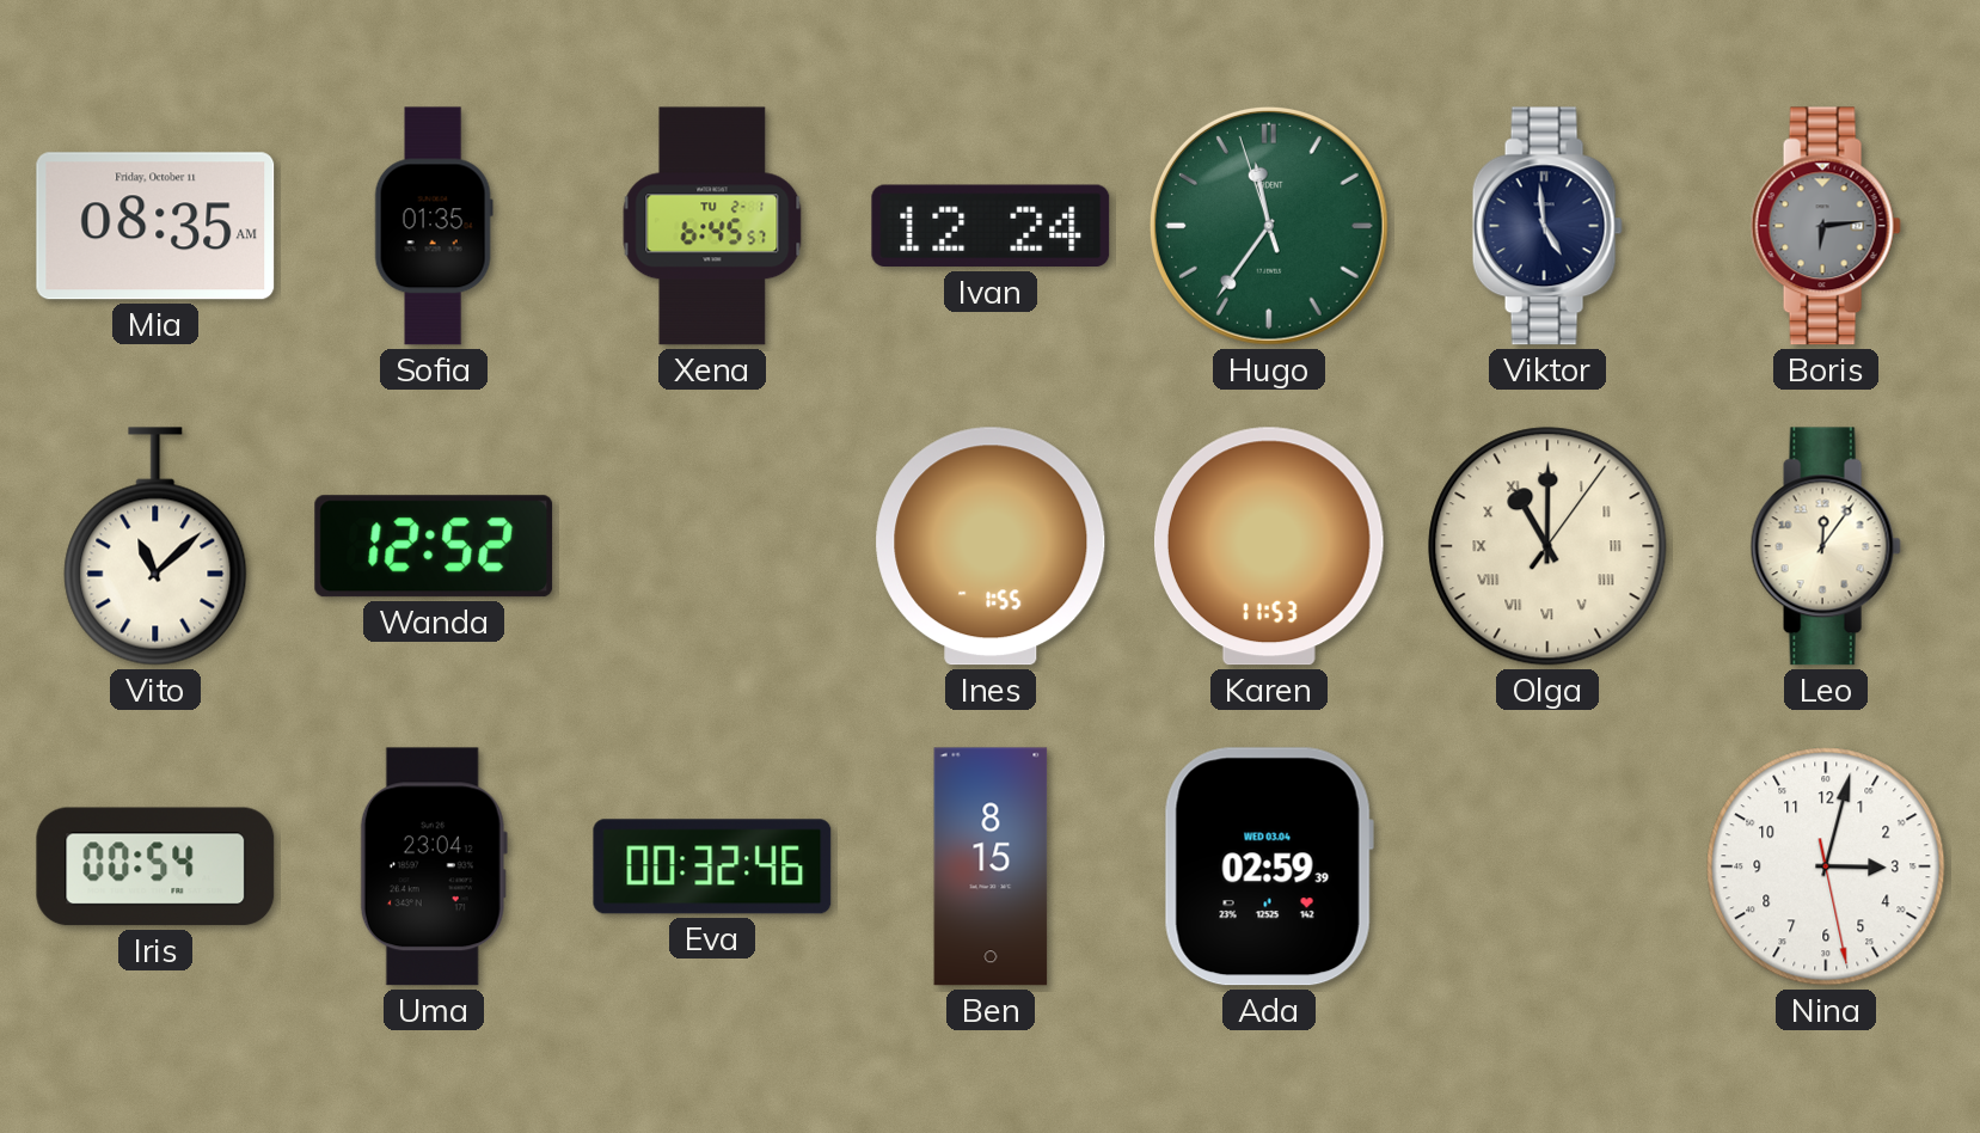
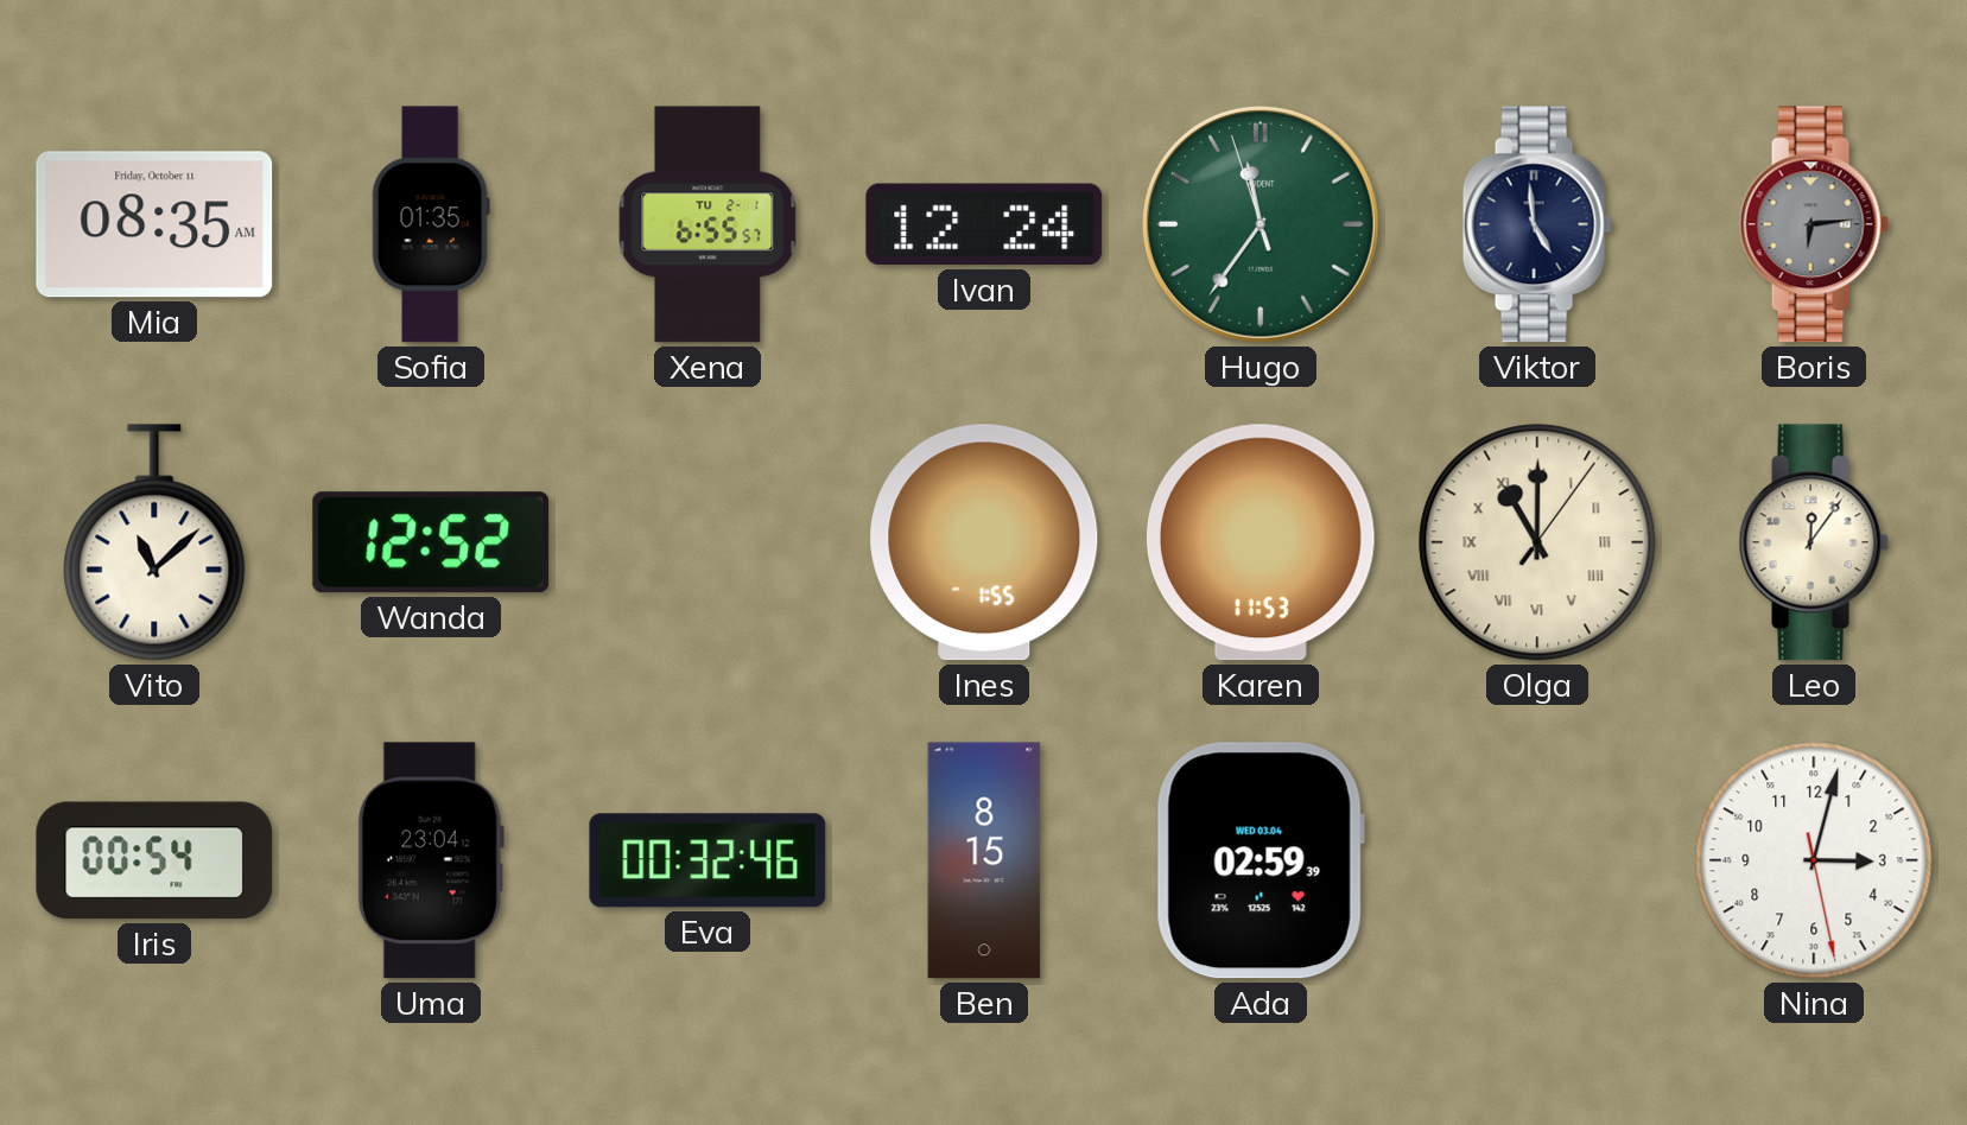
Xena: 6:45 -> 6:55
